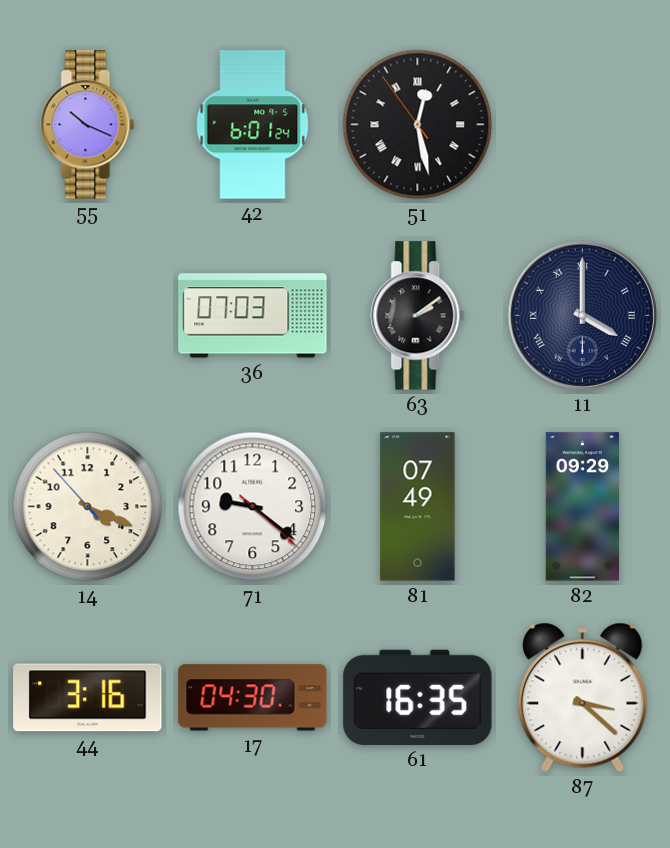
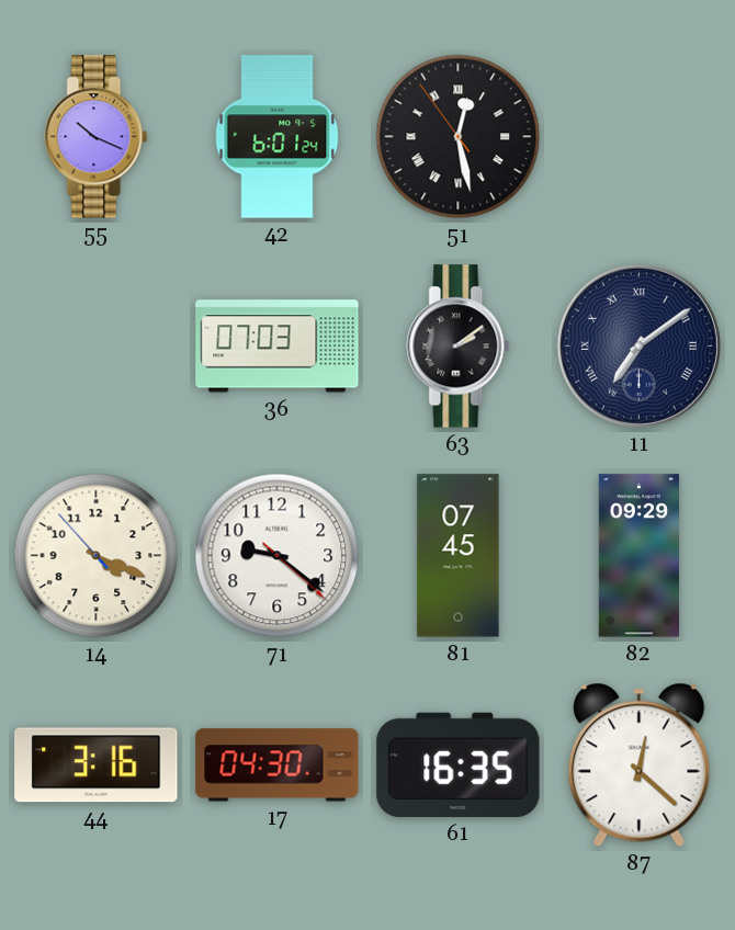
11: 4:00 -> 7:09
81: 07:49 -> 07:45
87: 3:22 -> 12:22
